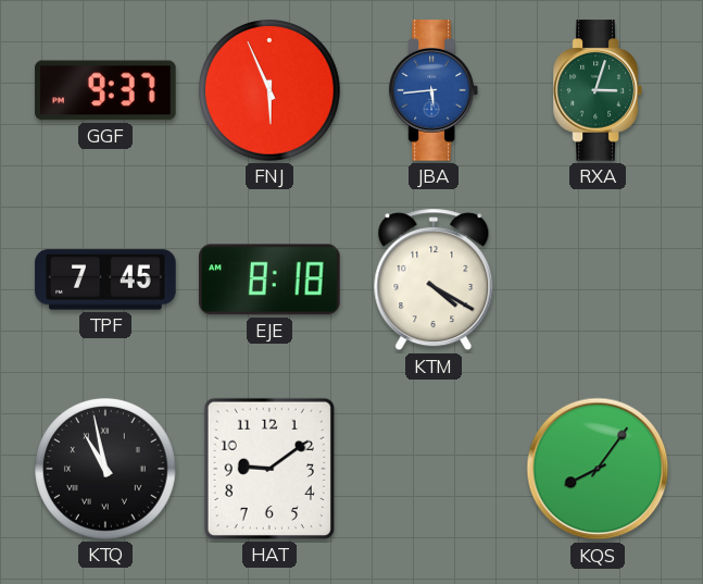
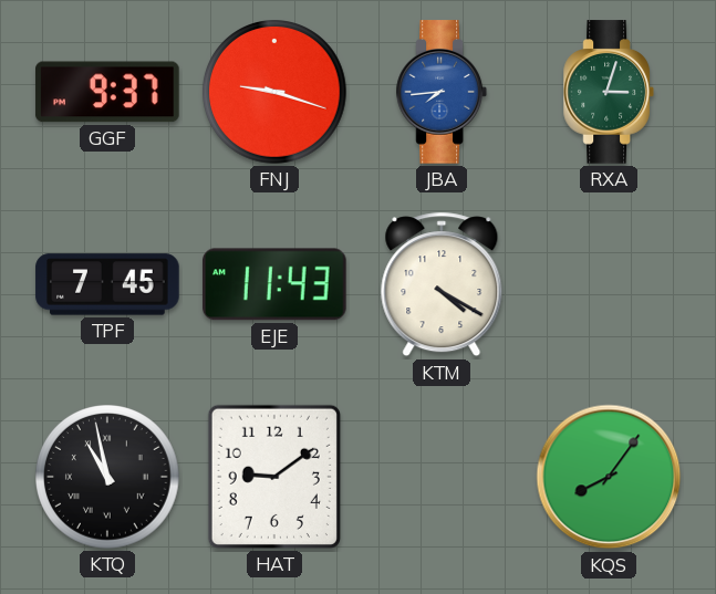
FNJ: 5:56 -> 9:18
JBA: 5:44 -> 7:44
EJE: 8:18 -> 11:43
